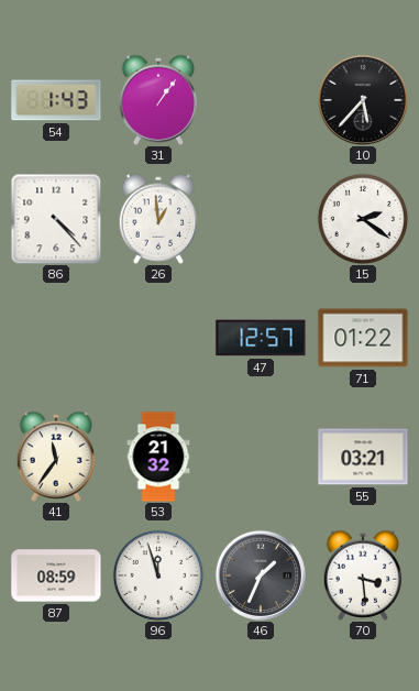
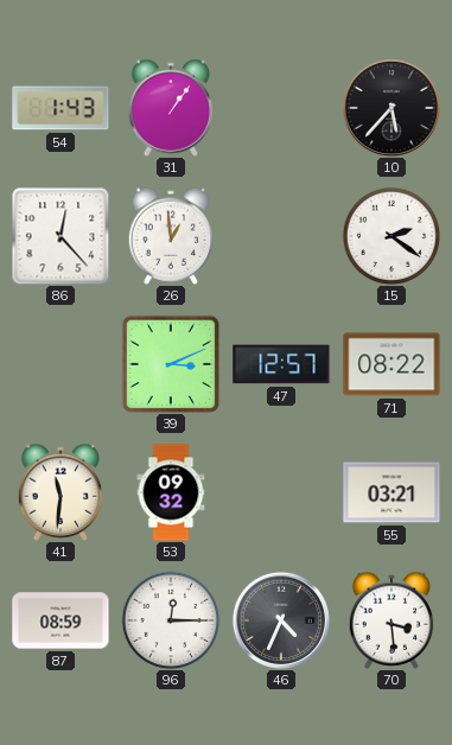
86: 4:23 -> 12:23
39: none -> 3:11
71: 01:22 -> 08:22
41: 11:36 -> 11:31
53: 21:32 -> 09:32
96: 11:57 -> 12:15
46: 1:34 -> 4:34
